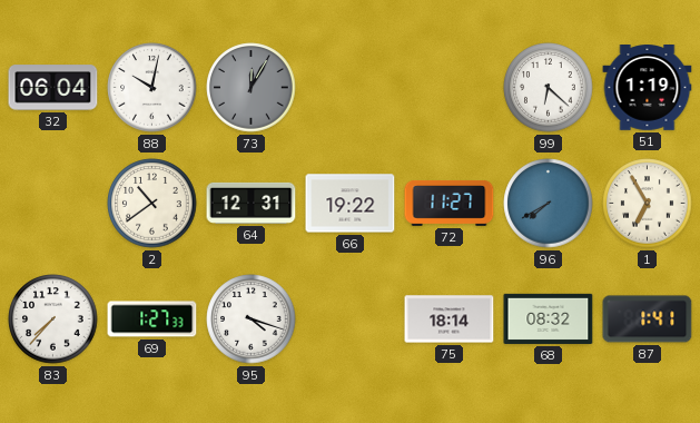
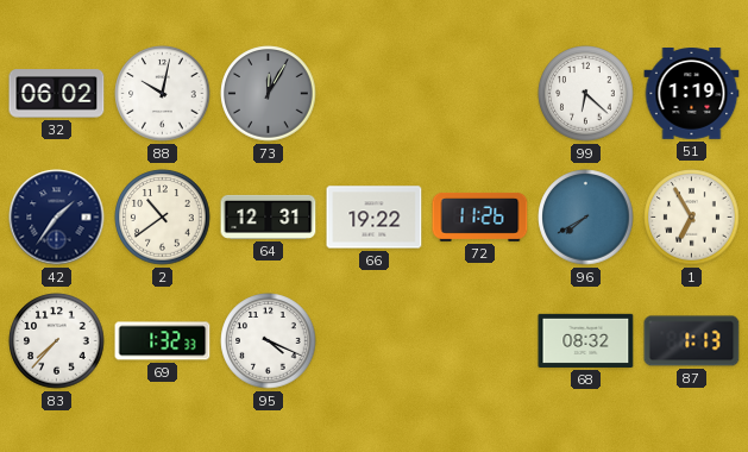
32: 06:04 -> 06:02
42: none -> 1:36
72: 11:27 -> 11:26
69: 1:27 -> 1:32
95: 4:18 -> 4:19
75: 18:14 -> none
87: 1:41 -> 1:13
